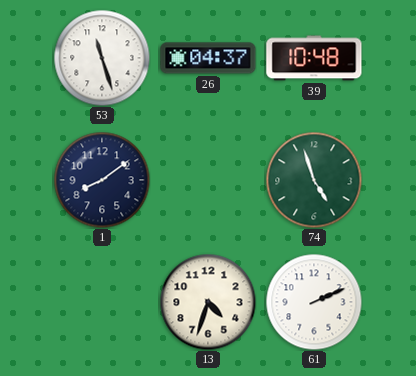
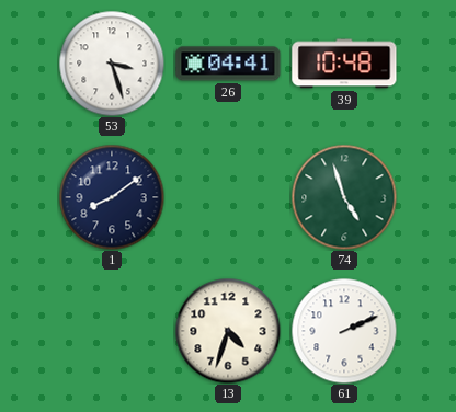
53: 11:27 -> 3:27
26: 04:37 -> 04:41
